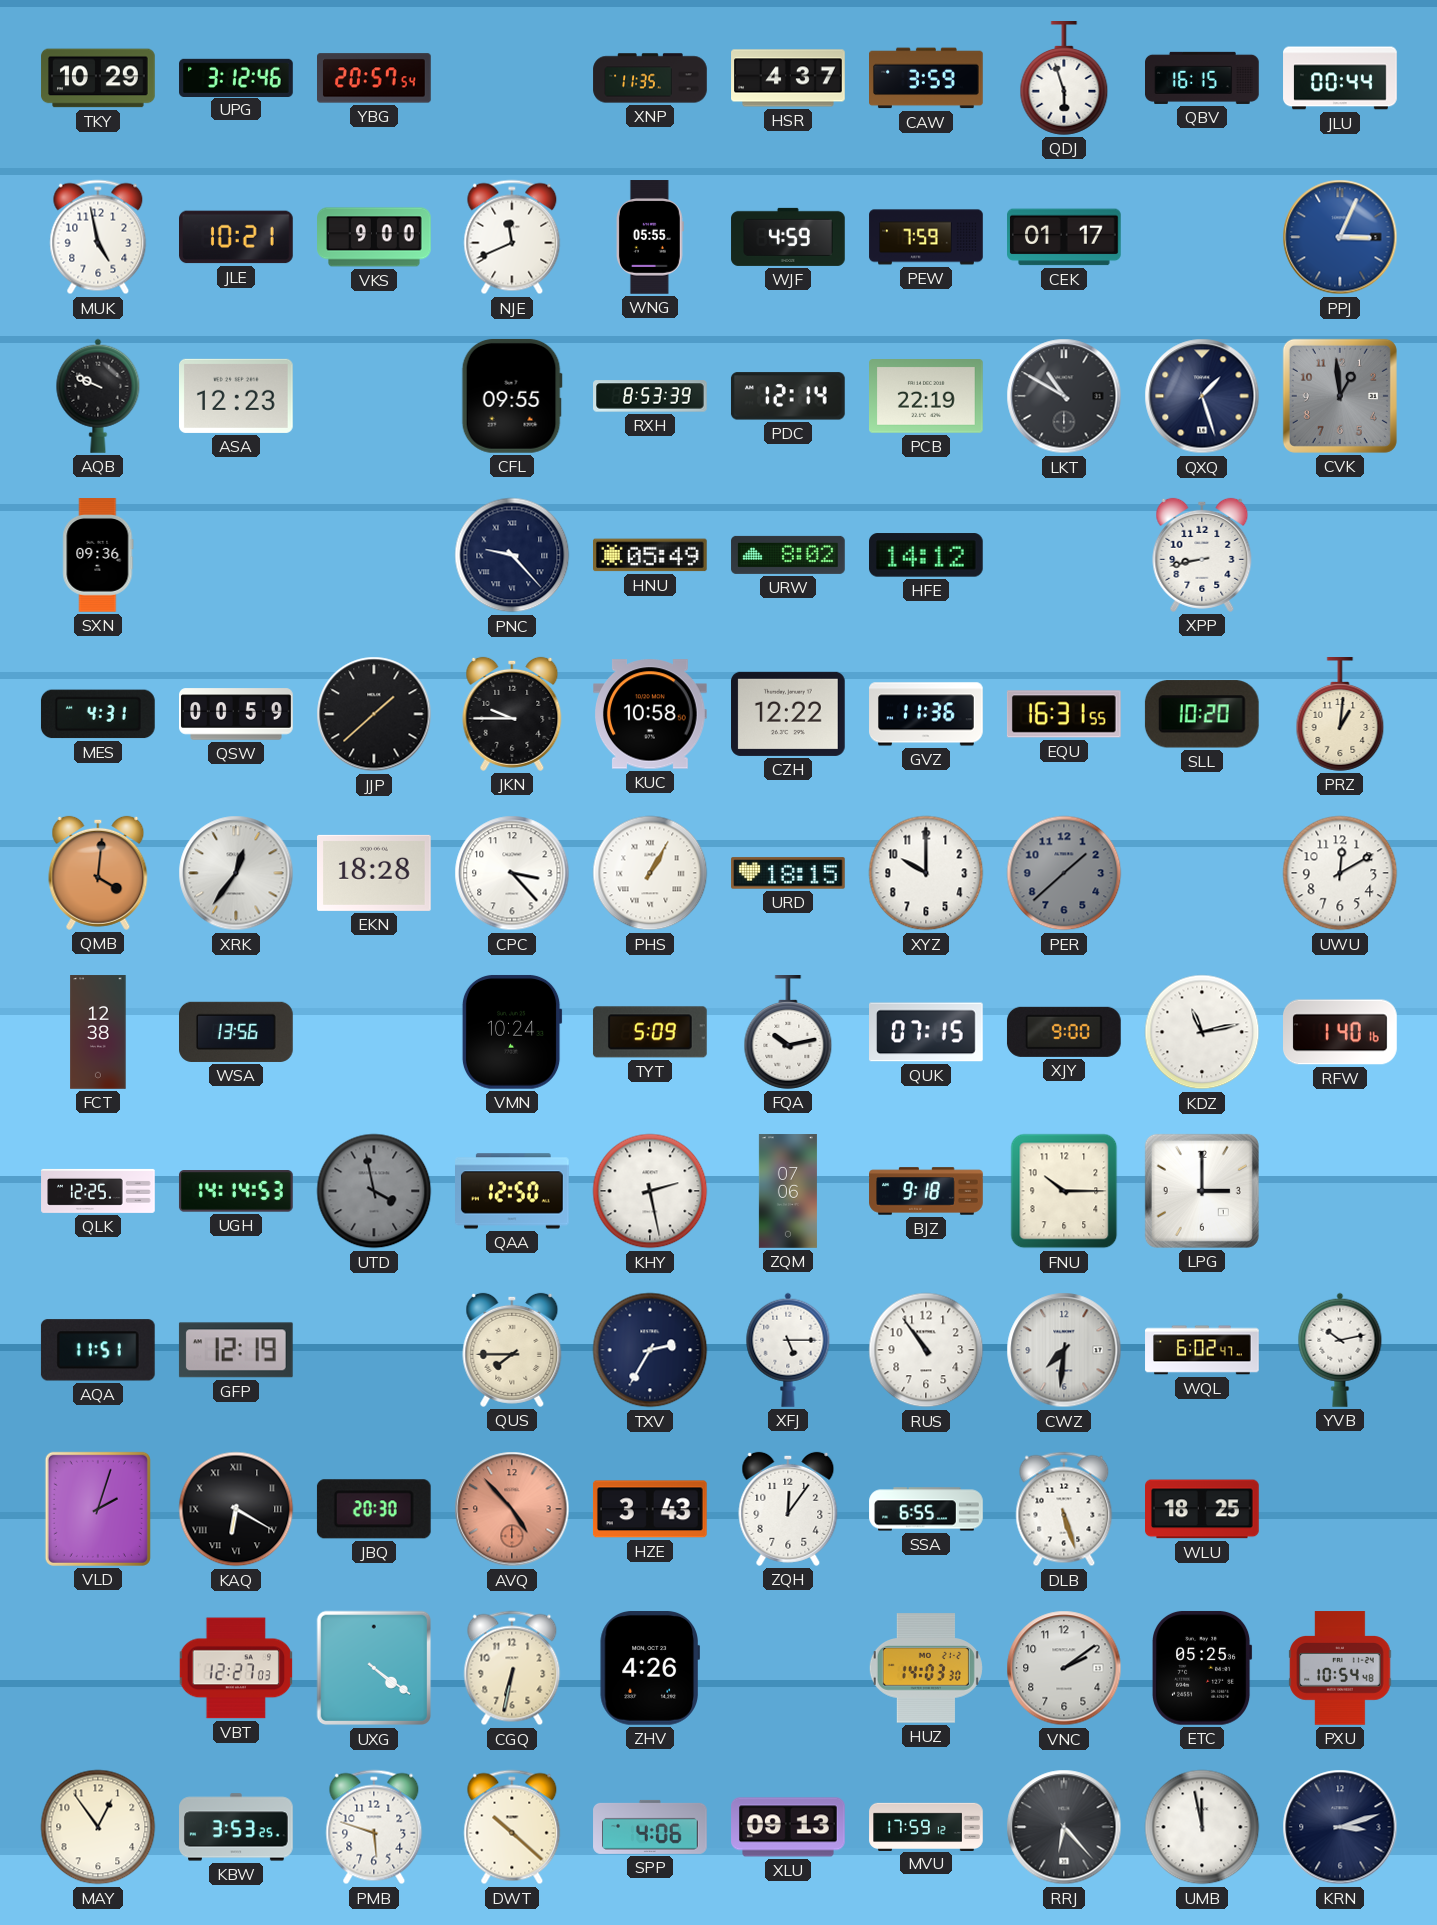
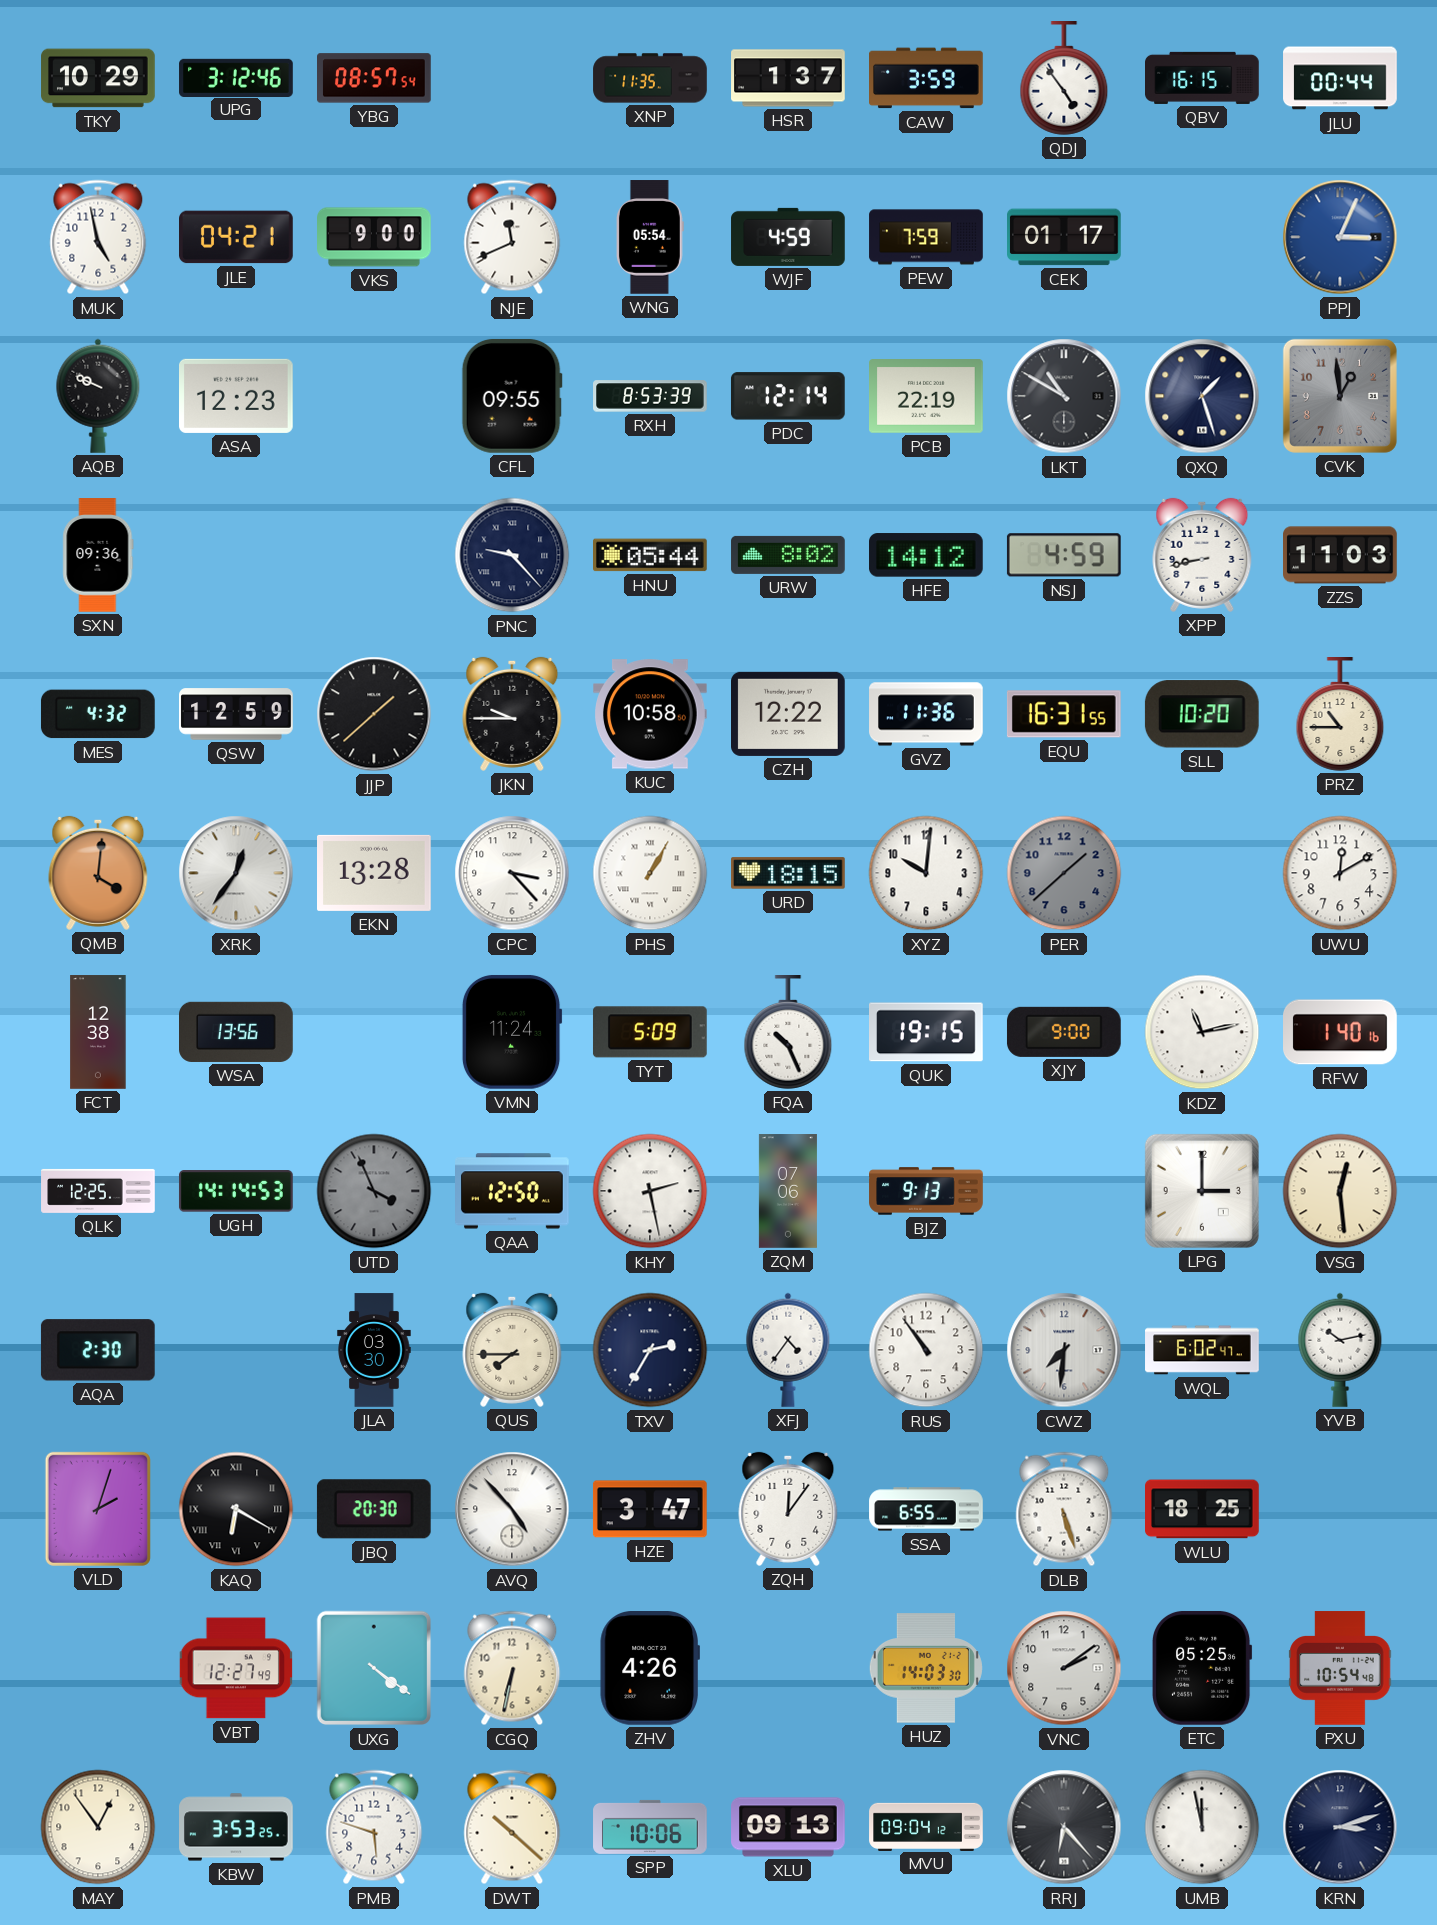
YBG: 20:57 -> 08:57
HSR: 4:37 -> 1:37
QDJ: 5:57 -> 4:54
JLE: 10:21 -> 04:21
WNG: 05:55 -> 05:54
HNU: 05:49 -> 05:44
NSJ: none -> 4:59
ZZS: none -> 11:03
MES: 4:31 -> 4:32
QSW: 00:59 -> 12:59
PRZ: 1:01 -> 10:45
EKN: 18:28 -> 13:28
XYZ: 10:00 -> 10:01
VMN: 10:24 -> 11:24
FQA: 10:13 -> 10:26
QUK: 07:15 -> 19:15
UTD: 3:58 -> 3:56
BJZ: 9:18 -> 9:13
FNU: 10:15 -> none
VSG: none -> 12:29
AQA: 11:51 -> 2:30
GFP: 12:19 -> none
JLA: none -> 03:30
XFJ: 5:15 -> 4:36
AVQ dial: salmon -> white
HZE: 3:43 -> 3:47
VBT: 12:27:03 -> 12:27:49
SPP: 4:06 -> 10:06
MVU: 17:59 -> 09:04
